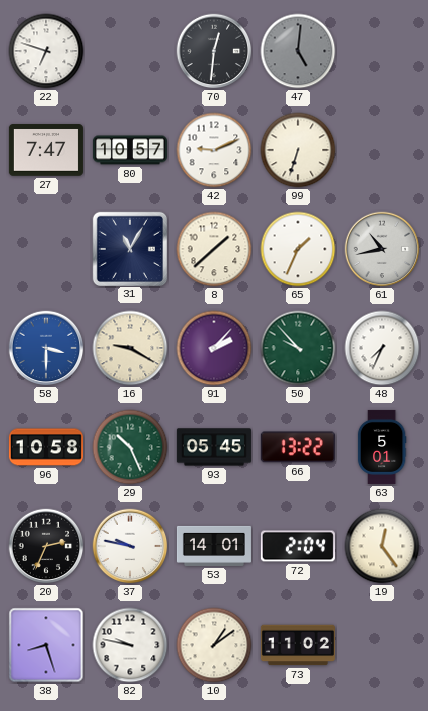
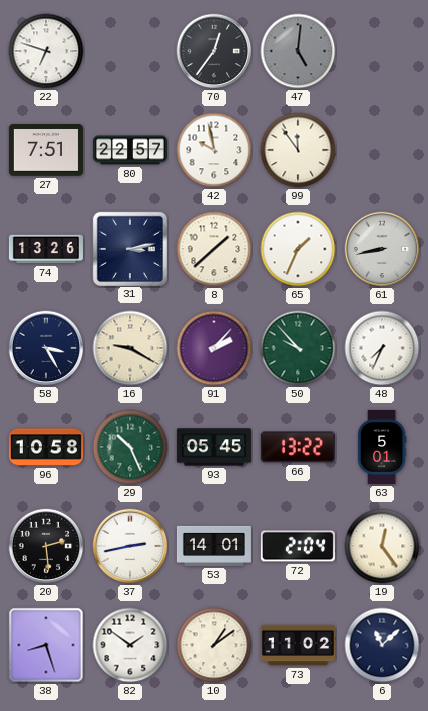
70: 12:31 -> 12:36
27: 7:47 -> 7:51
80: 10:57 -> 22:57
42: 9:11 -> 9:58
99: 6:33 -> 11:54
74: none -> 13:26
31: 11:05 -> 3:13
61: 10:43 -> 8:43
58: 3:30 -> 3:25
58 dial: blue -> navy
20: 2:34 -> 2:29
37: 9:47 -> 2:43
82: 9:47 -> 1:51
6: none -> 11:08
